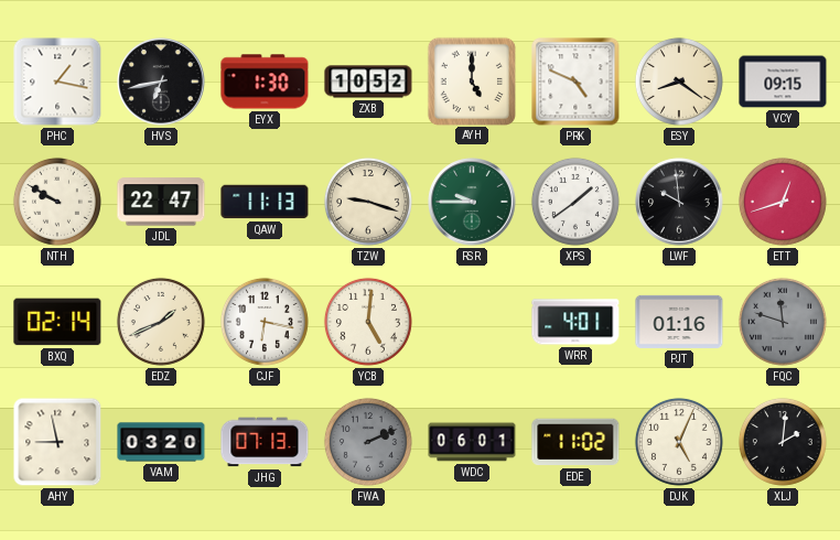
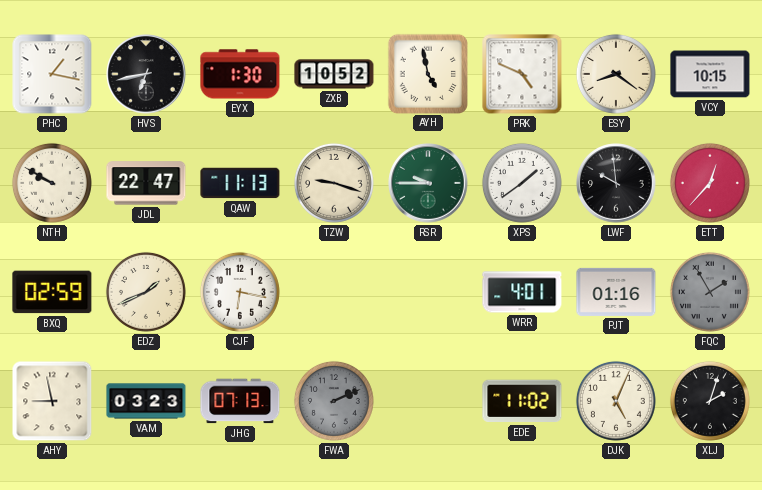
AYH: 5:00 -> 4:58
VCY: 09:15 -> 10:15
ETT: 12:42 -> 12:37
BXQ: 02:14 -> 02:59
YCB: 5:01 -> none
FQC: 11:48 -> 1:55
VAM: 03:20 -> 03:23
WDC: 06:01 -> none
XLJ: 2:01 -> 2:03
